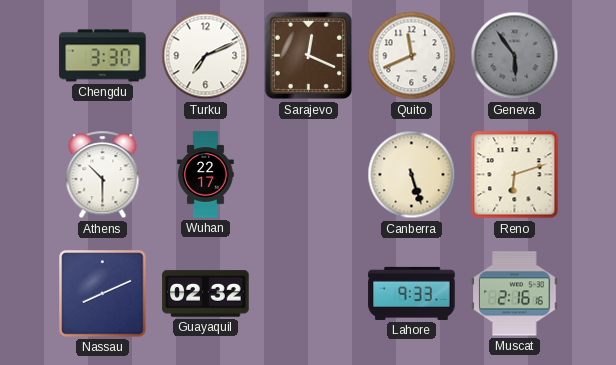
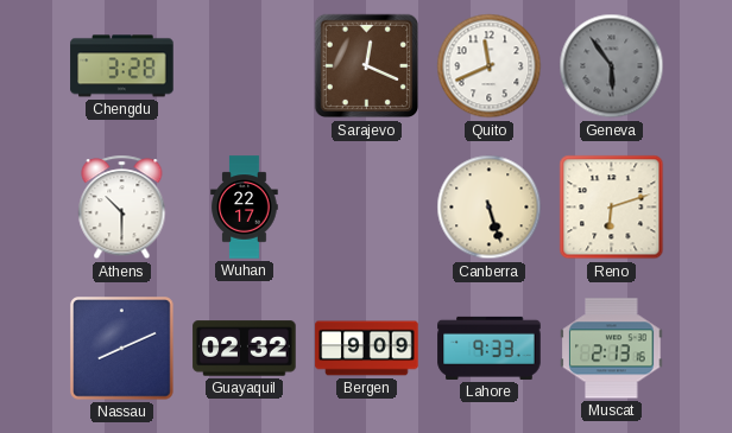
Chengdu: 3:30 -> 3:28
Turku: 7:11 -> none
Bergen: none -> 9:09
Muscat: 2:16 -> 2:13
